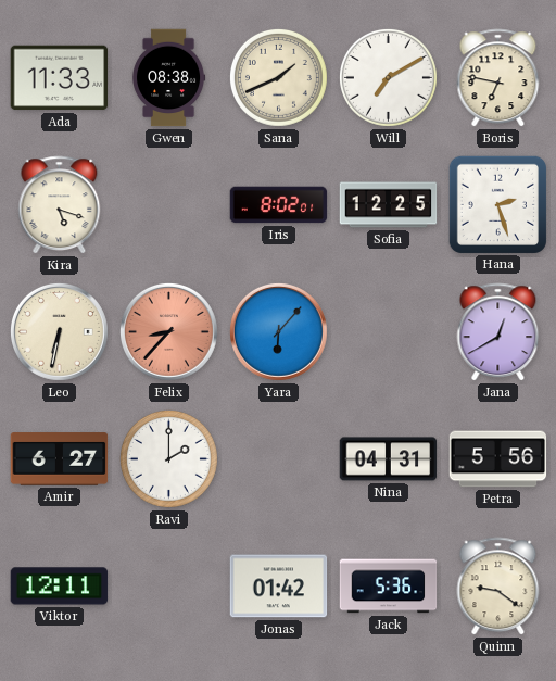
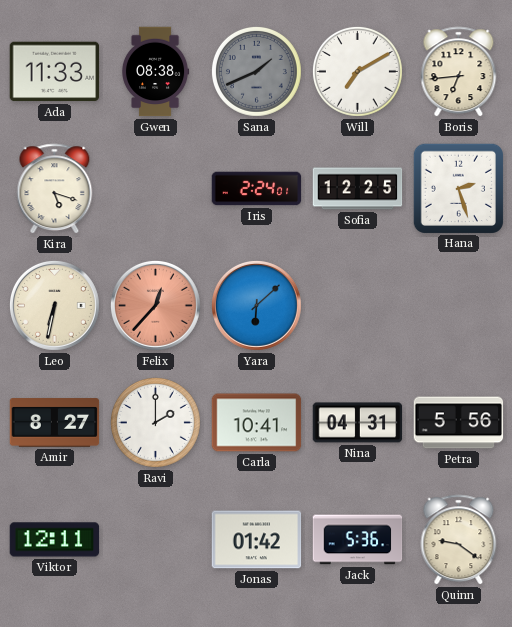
Sana dial: cream -> grey
Boris: 6:47 -> 6:44
Iris: 8:02 -> 2:24
Felix: 8:37 -> 12:37
Yara: 6:07 -> 6:08
Jana: 12:40 -> none
Amir: 6:27 -> 8:27
Carla: none -> 10:41
